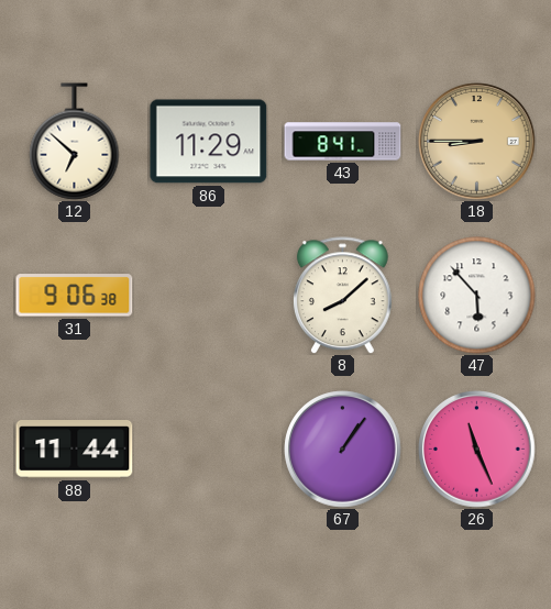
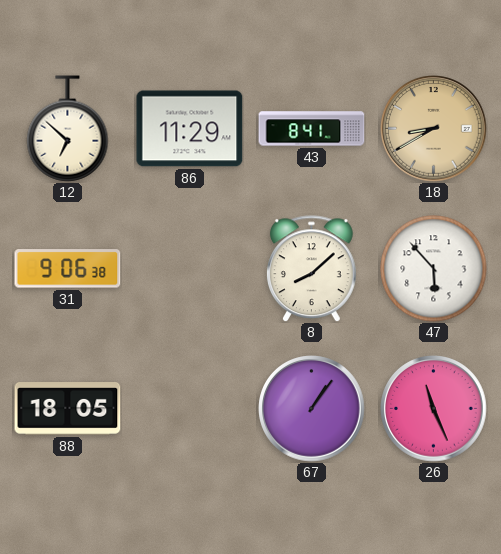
18: 8:45 -> 8:40
88: 11:44 -> 18:05
